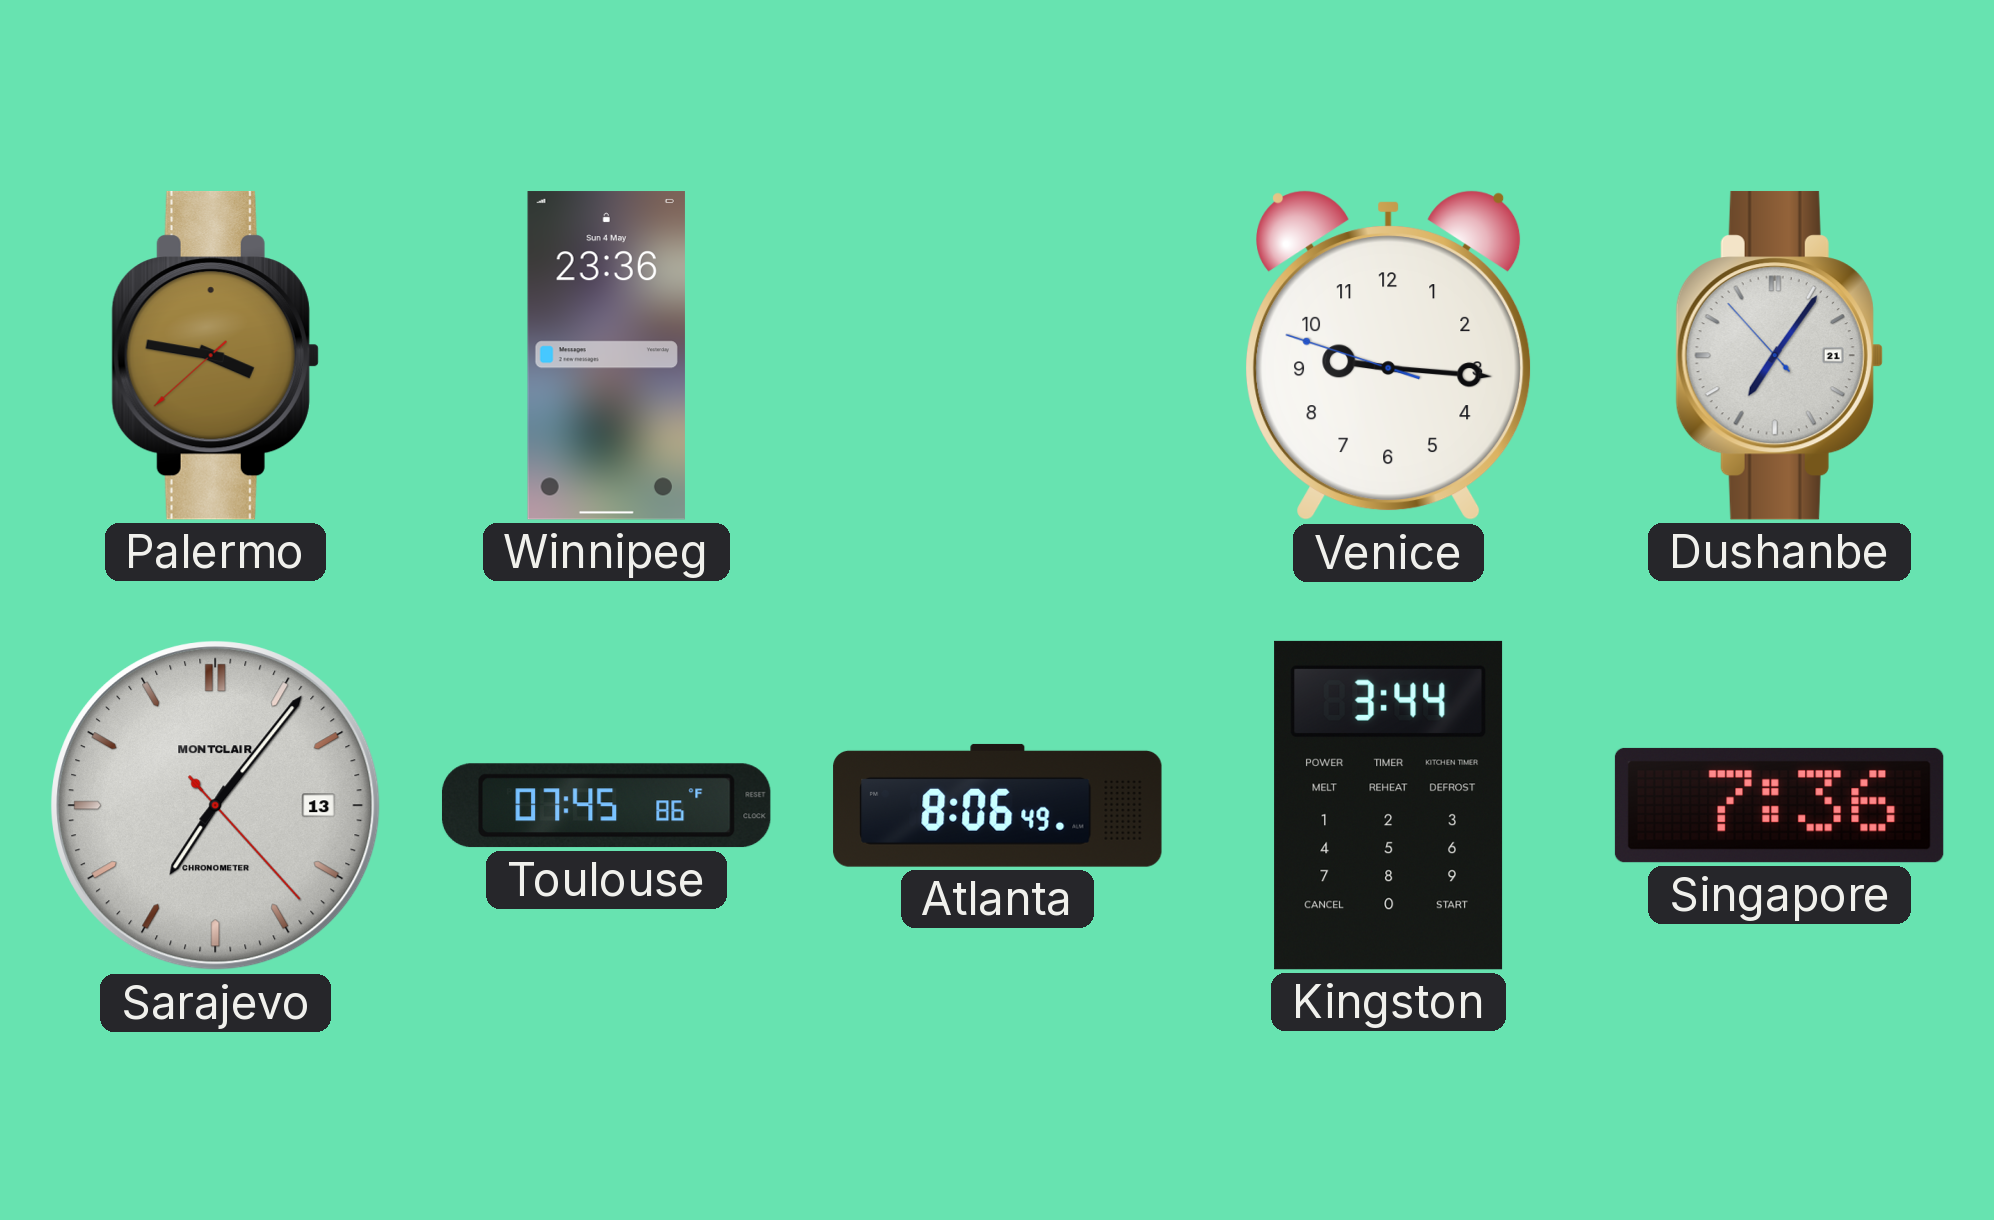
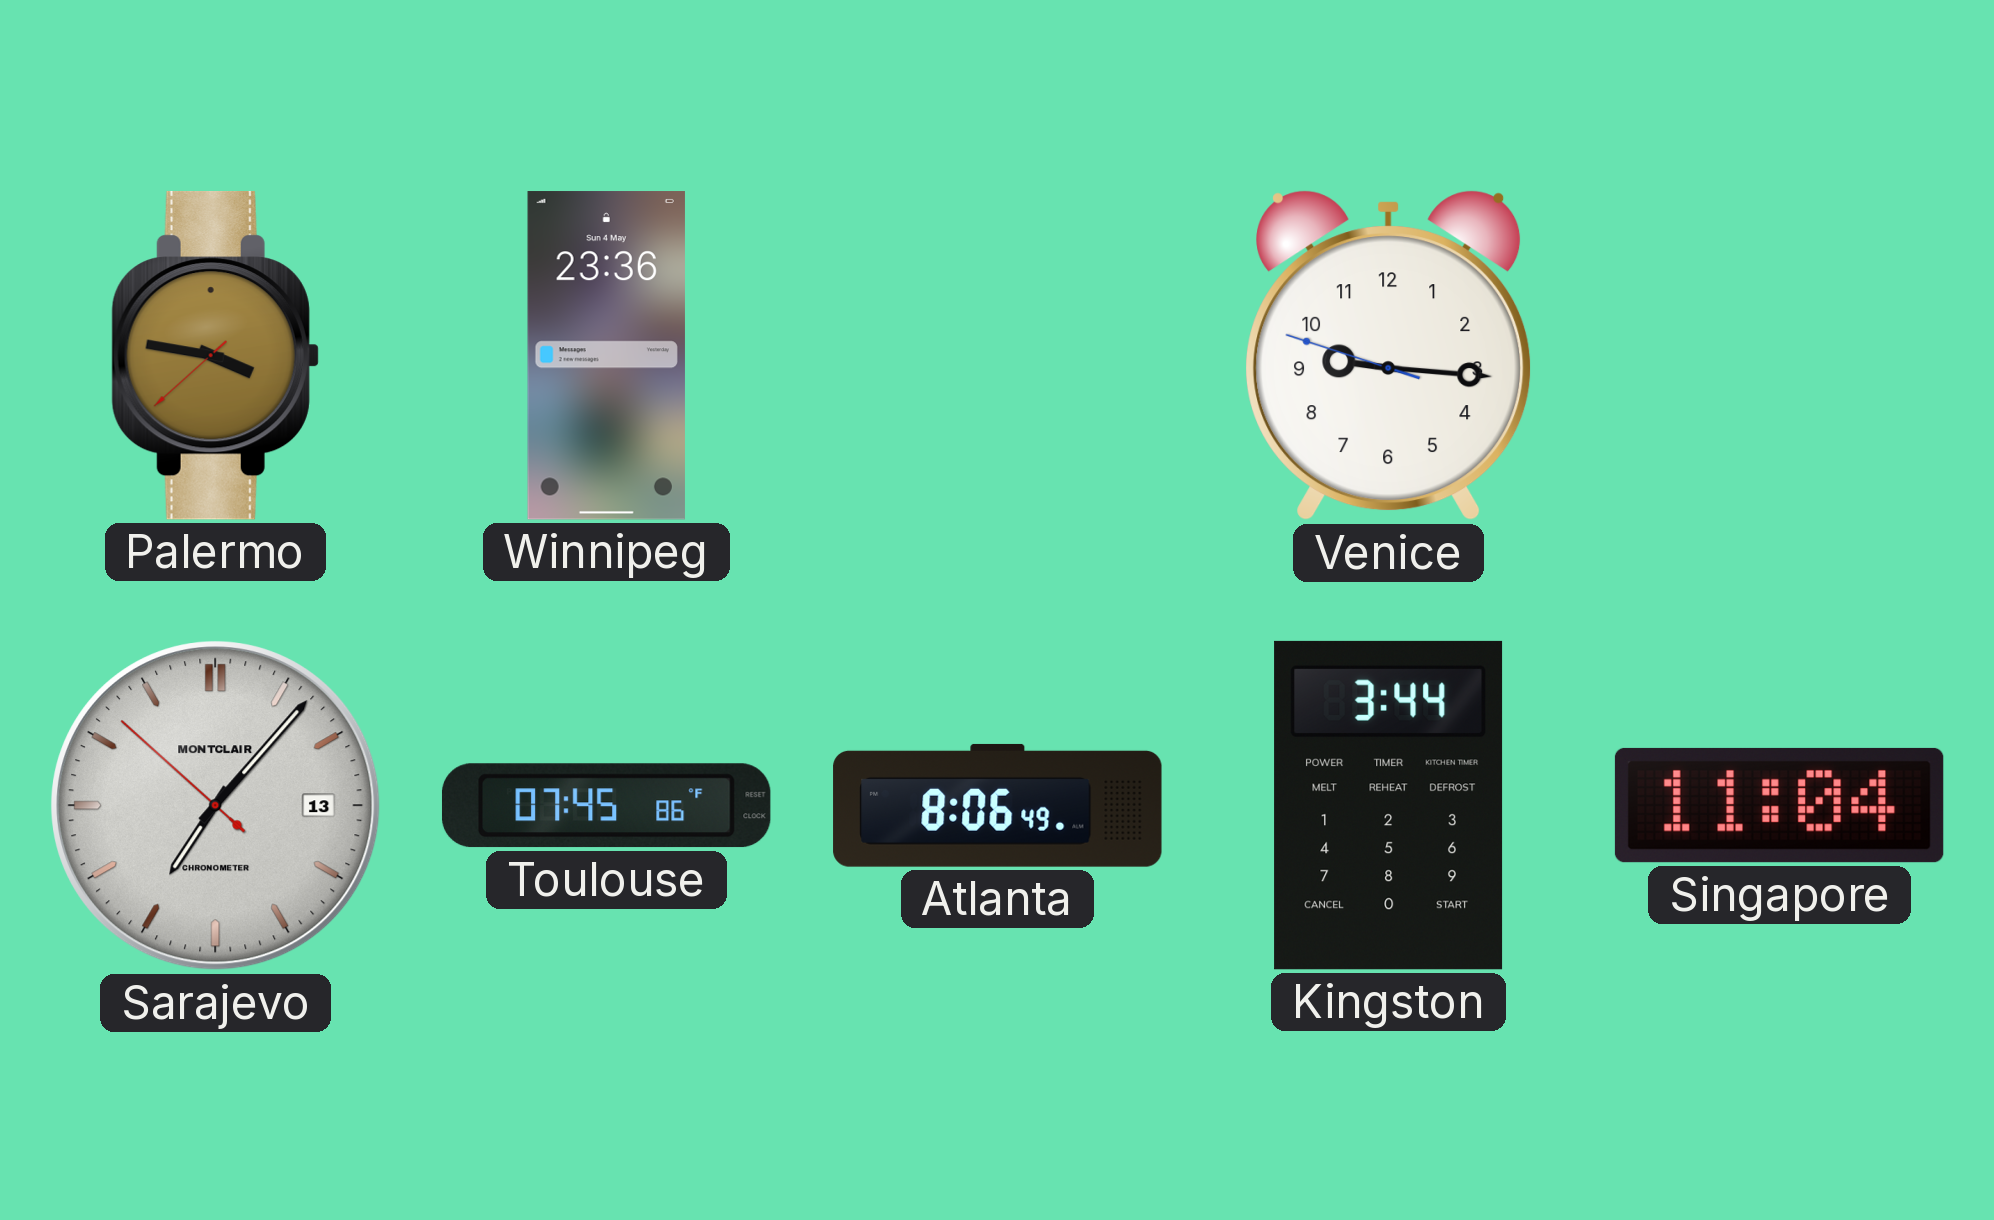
Dushanbe: 7:05 -> none
Sarajevo: 7:06:23 -> 7:06:52
Singapore: 7:36 -> 11:04
